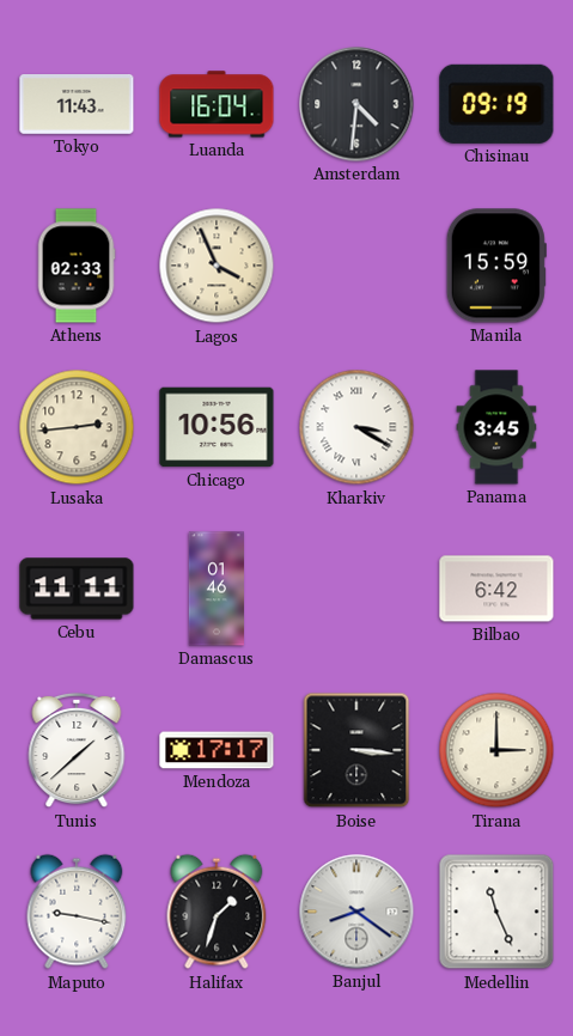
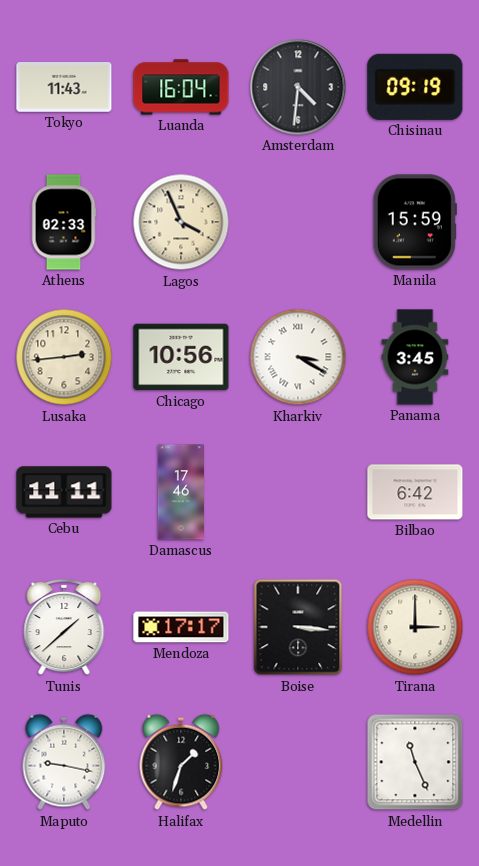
Damascus: 01:46 -> 17:46
Banjul: 8:21 -> none
